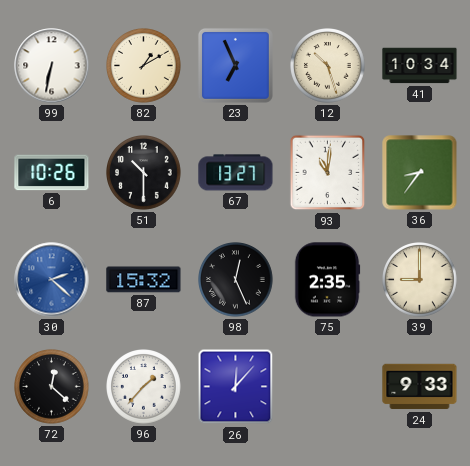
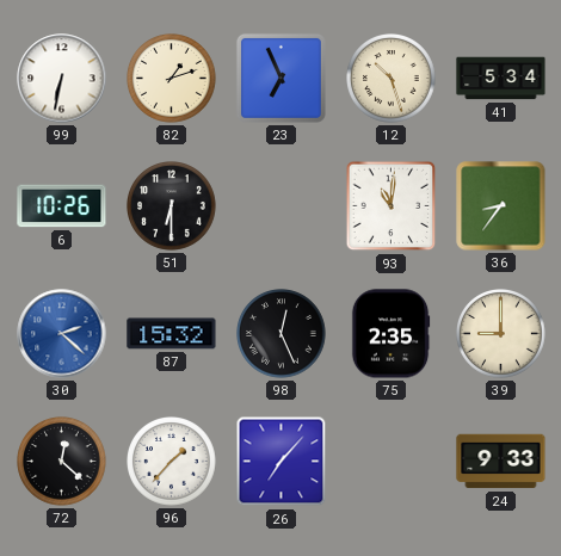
82: 1:10 -> 1:12
41: 10:34 -> 5:34
51: 10:30 -> 6:30
67: 13:27 -> none
26: 12:07 -> 7:07
